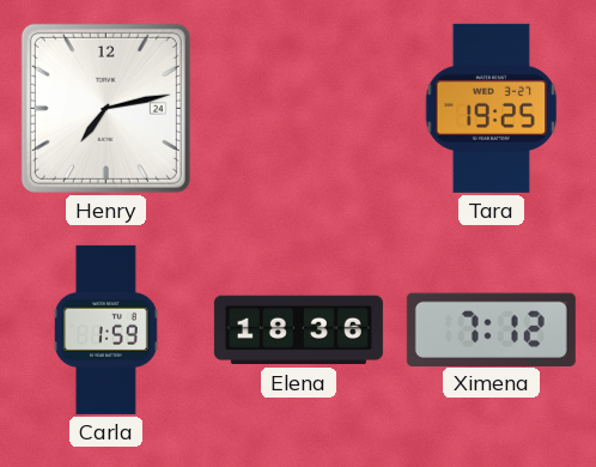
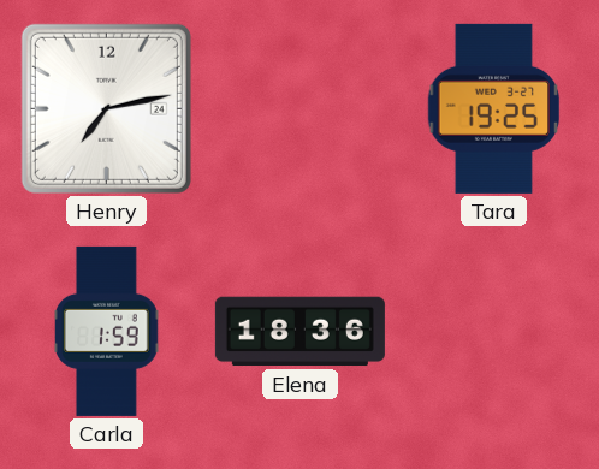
Ximena: 7:12 -> none
